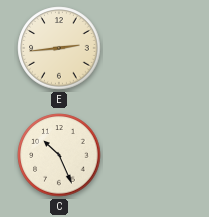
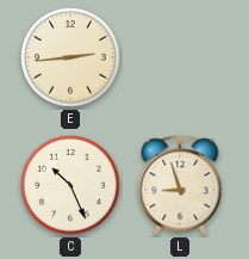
L: none -> 8:57
